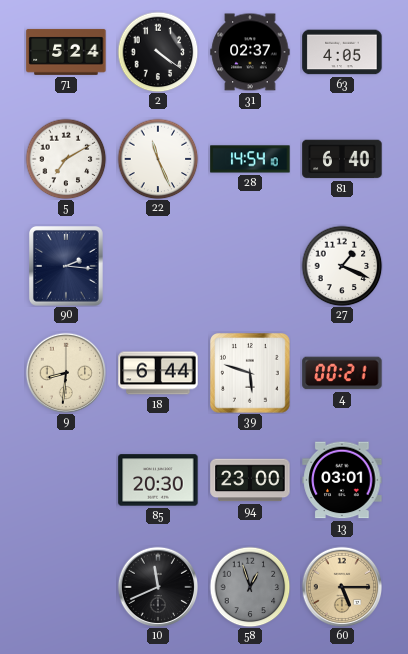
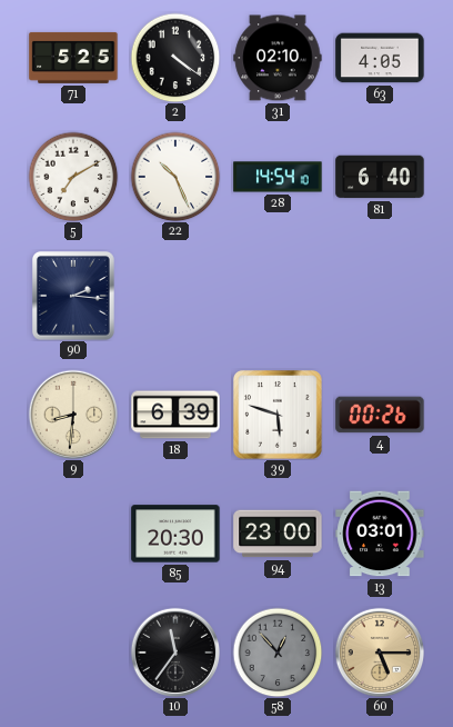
71: 5:24 -> 5:25
31: 02:37 -> 02:10
22: 11:26 -> 10:26
27: 1:19 -> none
18: 6:44 -> 6:39
4: 00:21 -> 00:26
10: 11:41 -> 11:36
58: 12:57 -> 12:53
